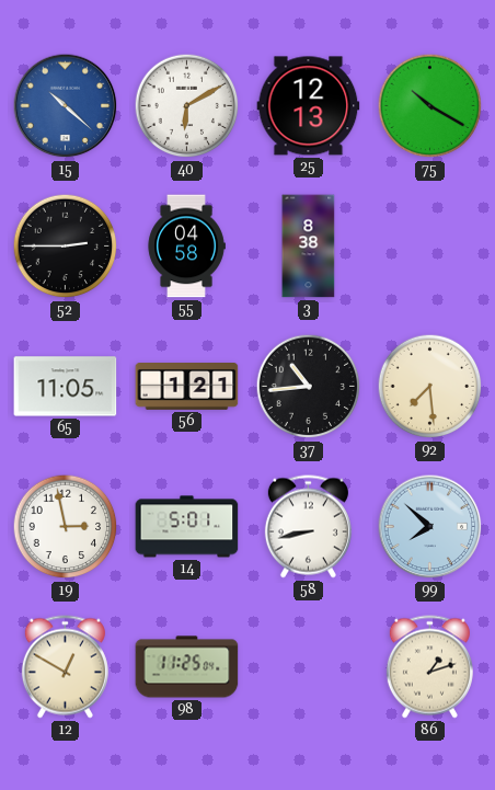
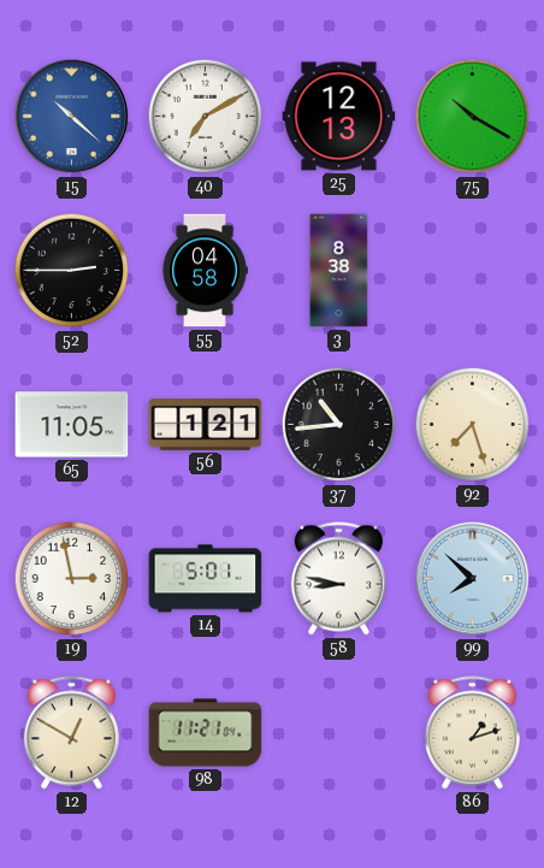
40: 6:10 -> 7:10
92: 7:29 -> 7:27
58: 8:43 -> 8:47
98: 11:25 -> 11:21
